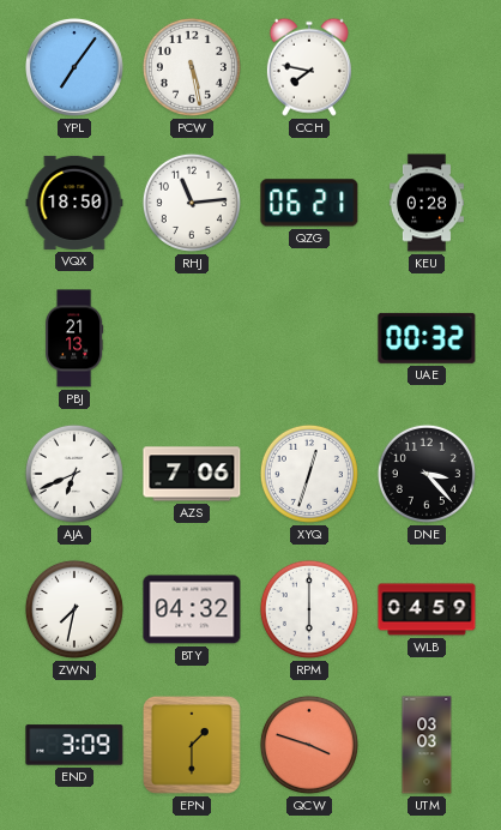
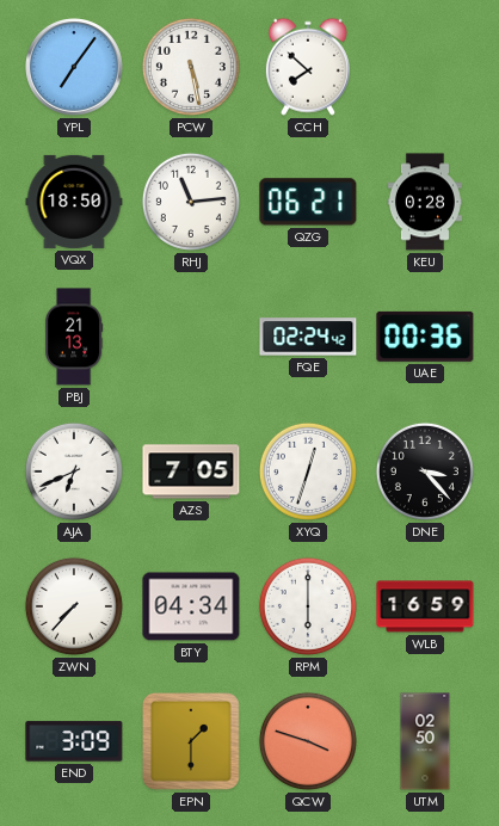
CCH: 7:47 -> 7:52
FQE: none -> 02:24
UAE: 00:32 -> 00:36
AZS: 7:06 -> 7:05
ZWN: 7:32 -> 7:37
BTY: 04:32 -> 04:34
WLB: 04:59 -> 16:59
UTM: 03:03 -> 02:50
